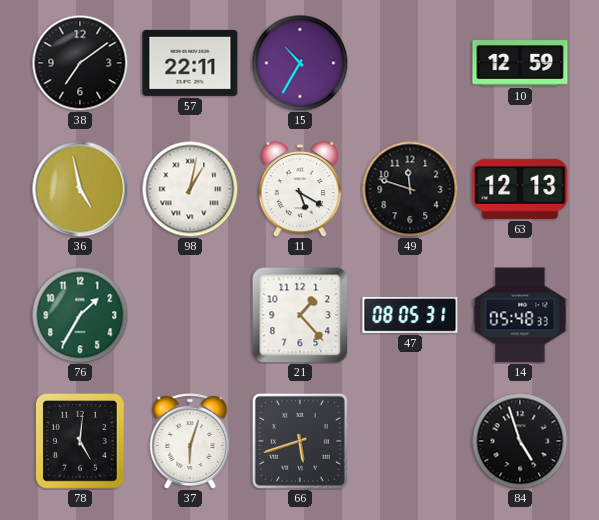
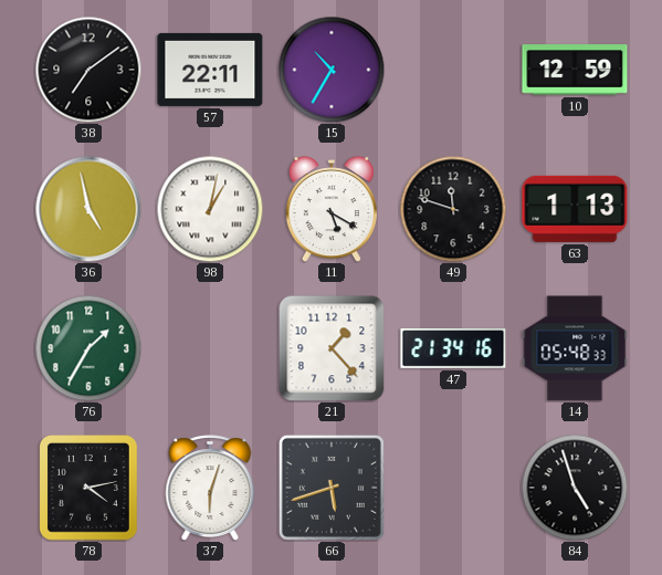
63: 12:13 -> 1:13
47: 08:05 -> 21:34
78: 5:01 -> 4:13
